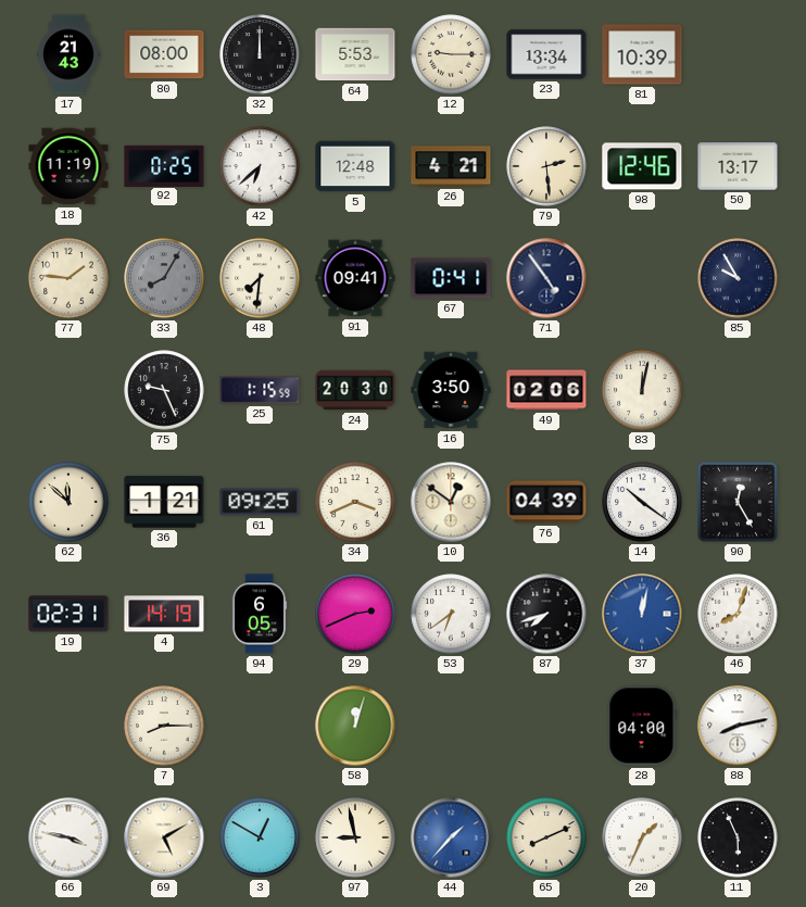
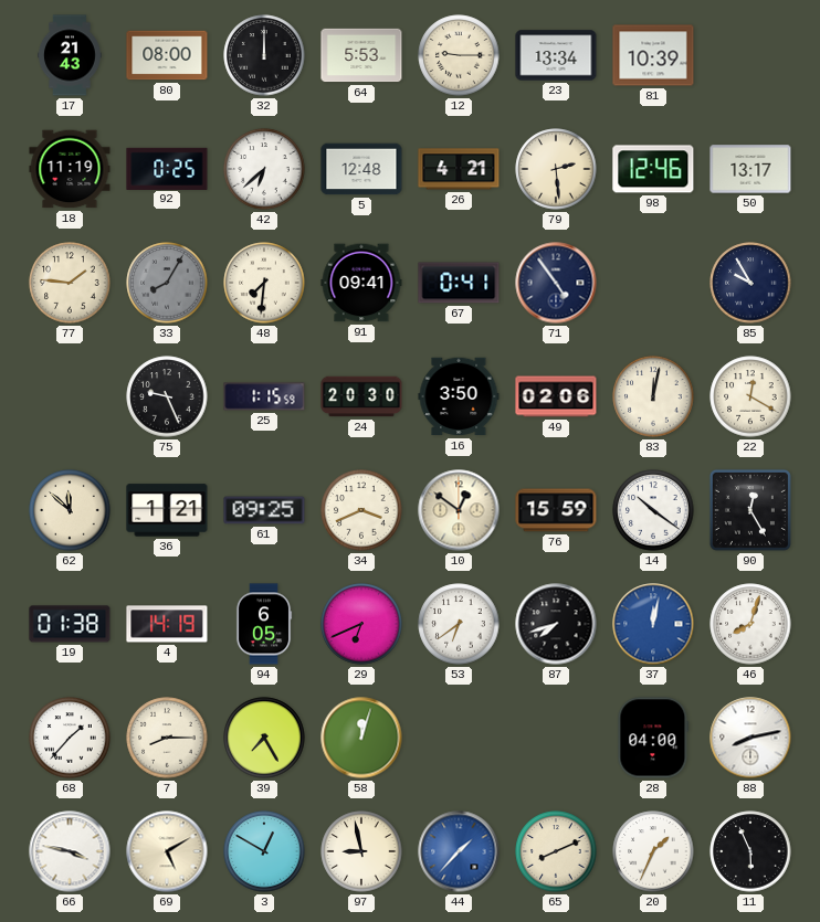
22: none -> 12:20
76: 04:39 -> 15:59
19: 02:31 -> 01:38
29: 2:41 -> 6:41
68: none -> 1:37
39: none -> 7:25
